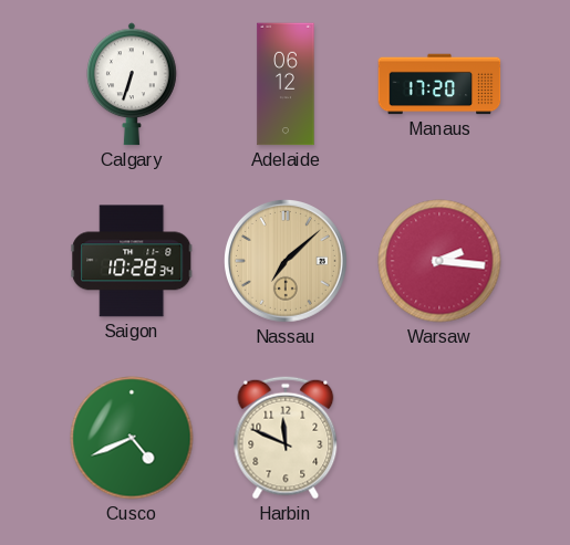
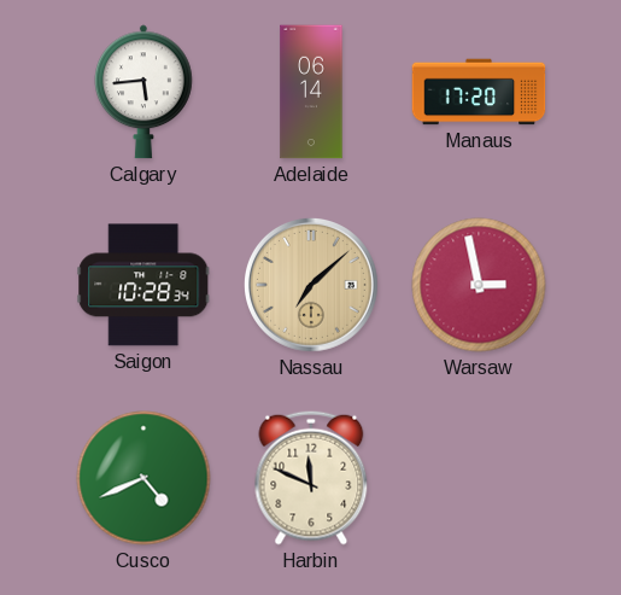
Calgary: 6:33 -> 5:44
Adelaide: 06:12 -> 06:14
Warsaw: 2:16 -> 2:58
